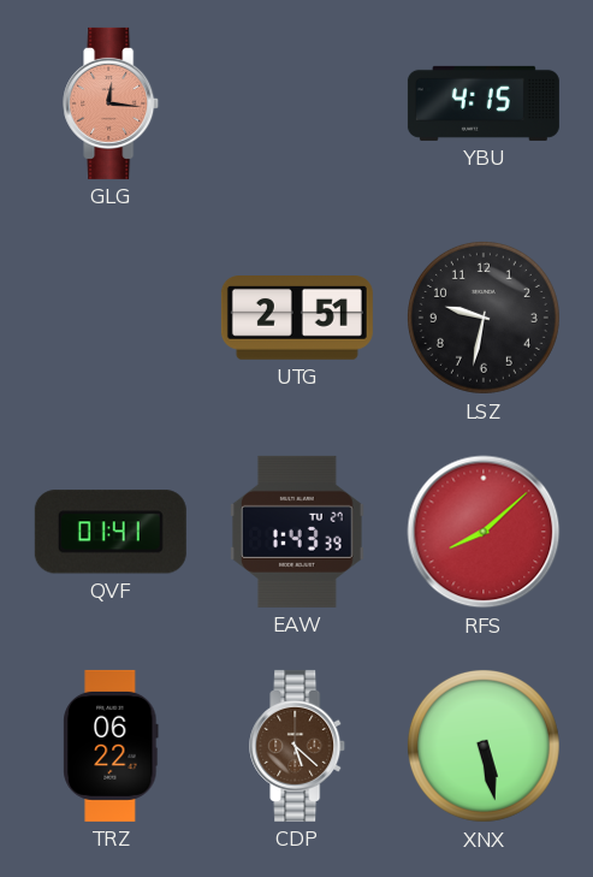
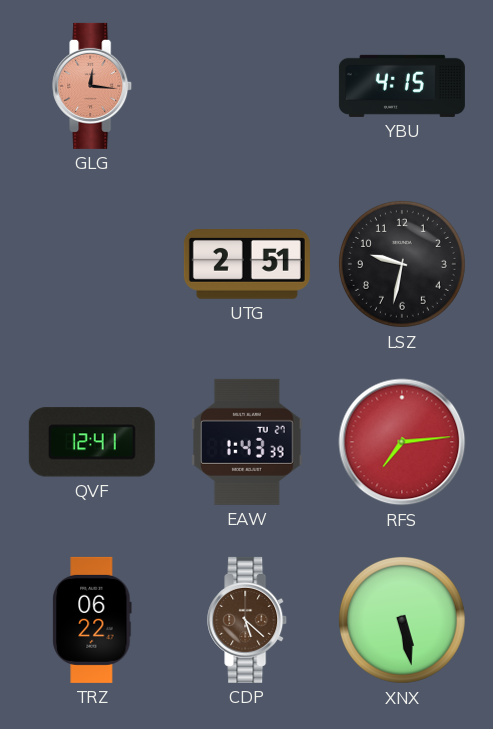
QVF: 01:41 -> 12:41
RFS: 8:08 -> 7:14
